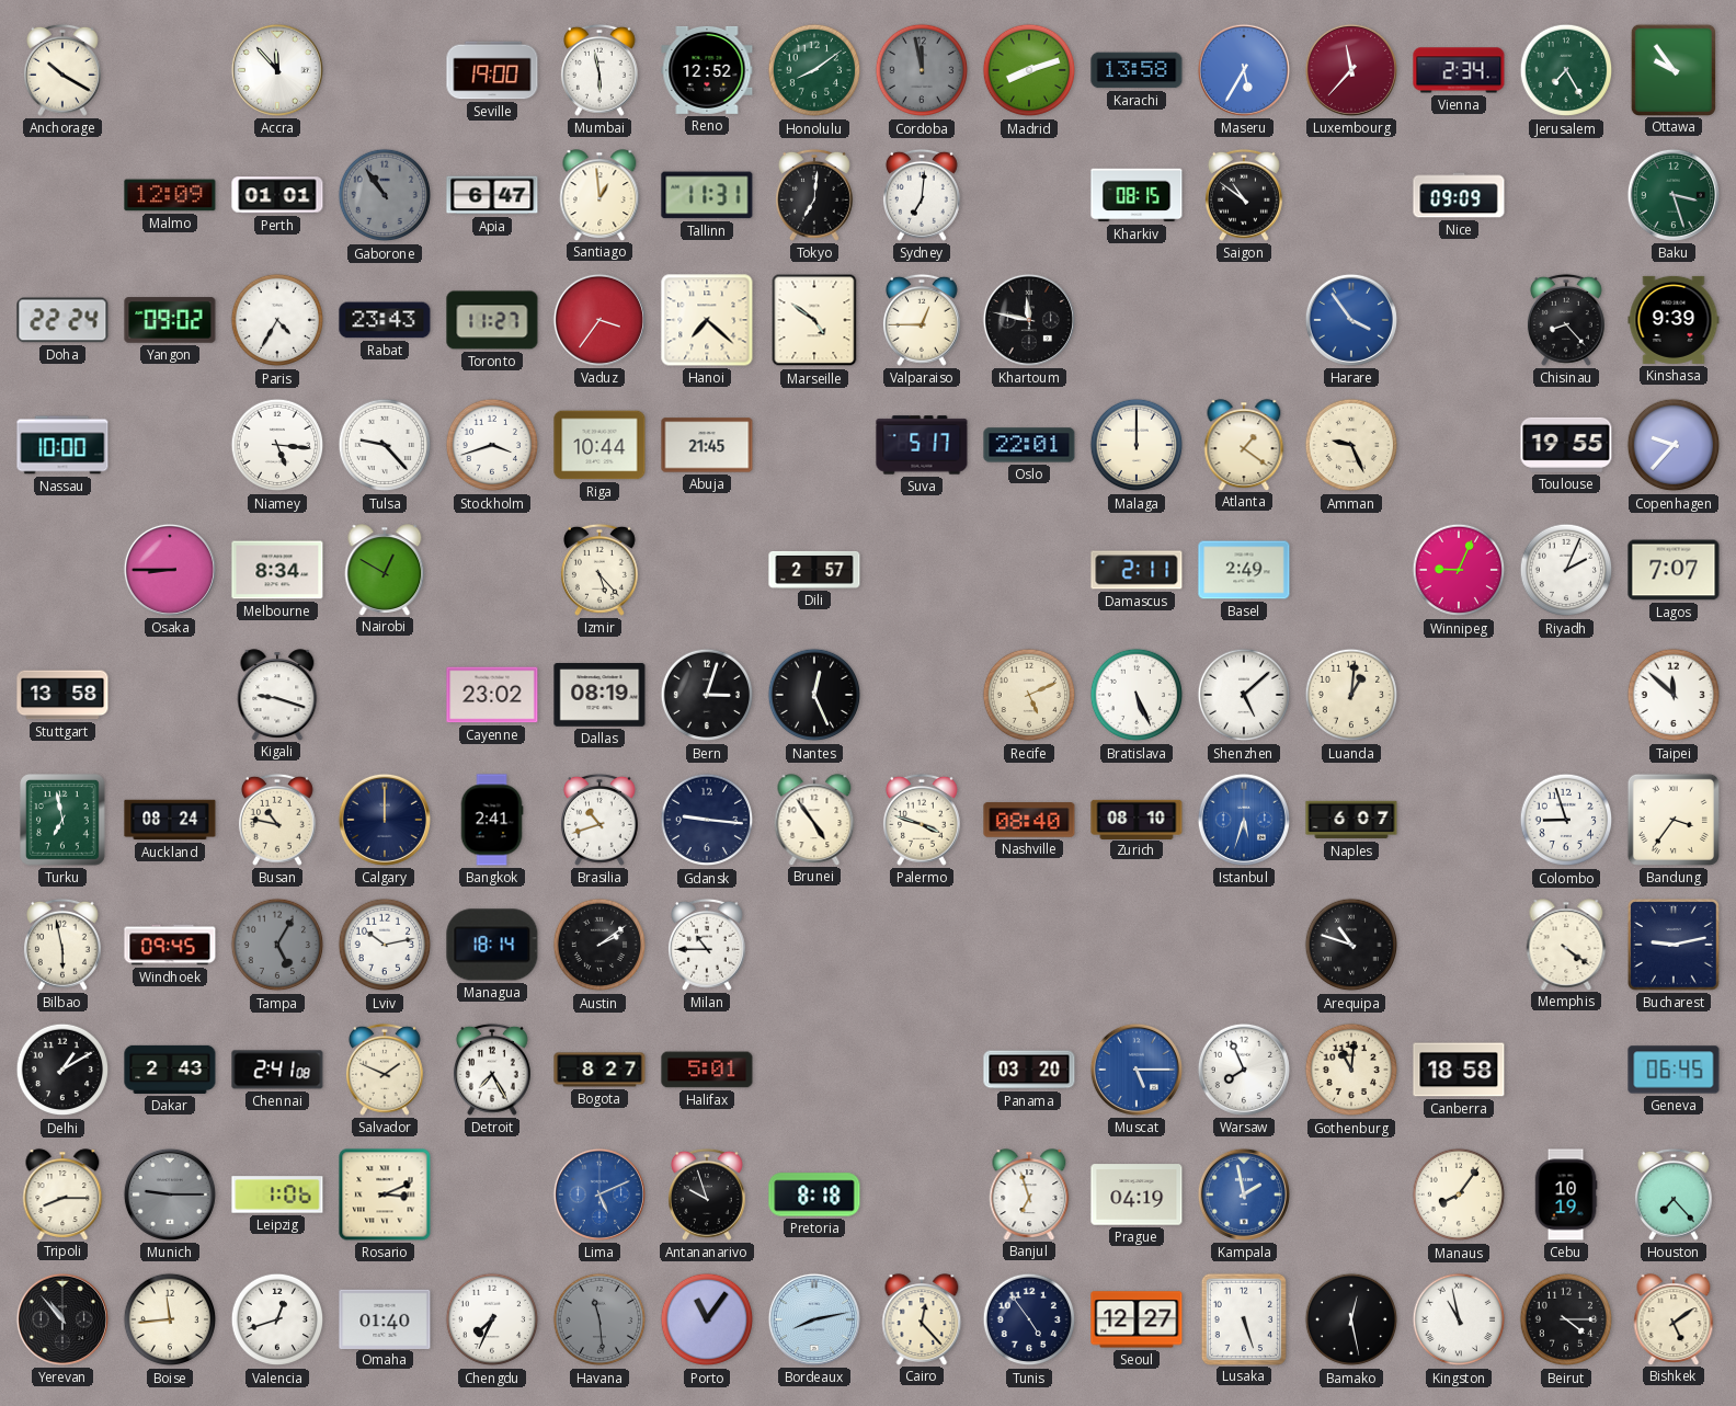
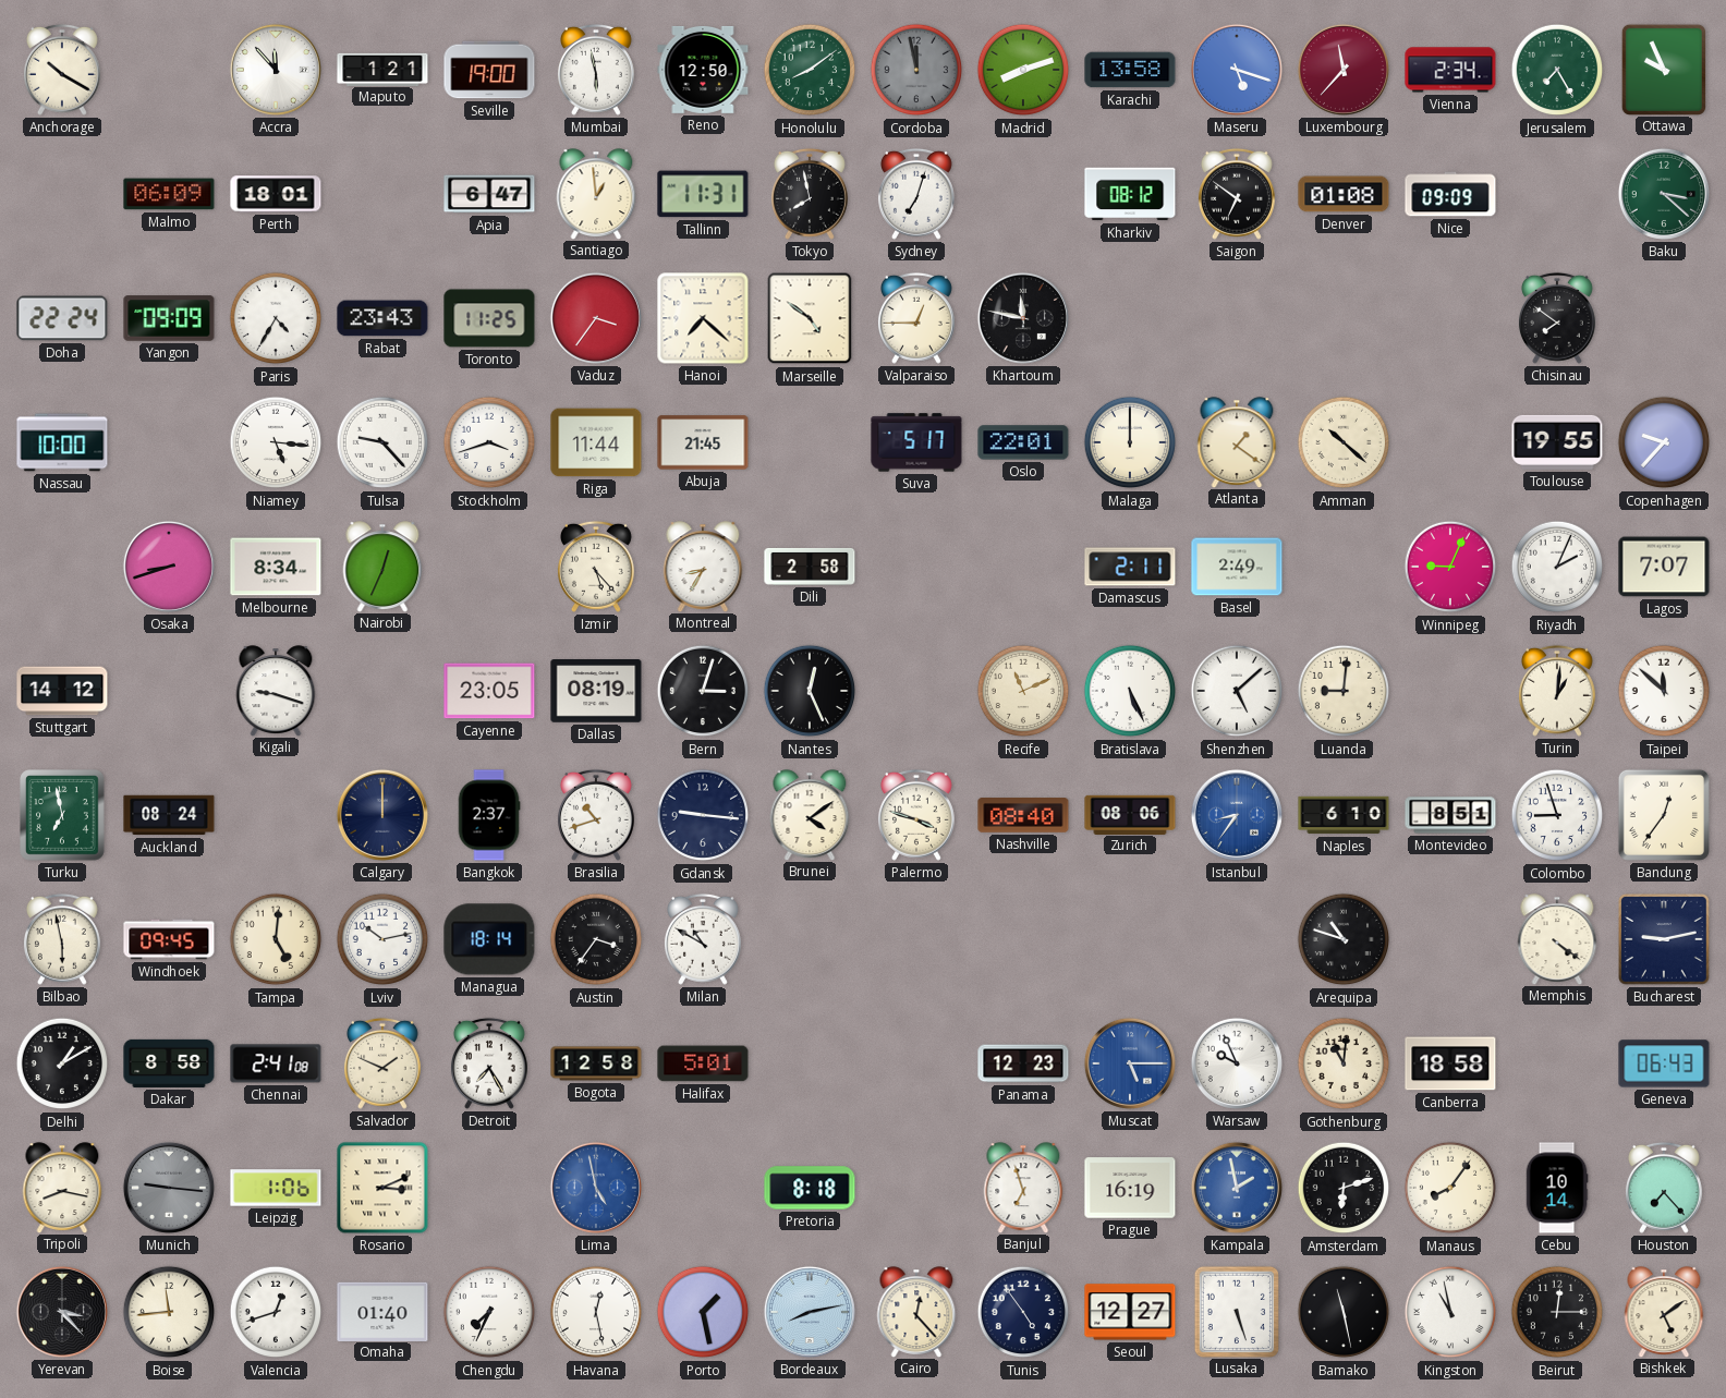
Maputo: none -> 1:21
Reno: 12:52 -> 12:50
Maseru: 5:35 -> 5:18
Ottawa: 9:54 -> 9:56
Malmo: 12:09 -> 06:09
Perth: 01:01 -> 18:01
Gaborone: 10:54 -> none
Tokyo: 7:01 -> 7:58
Sydney: 7:01 -> 7:03
Kharkiv: 08:15 -> 08:12
Saigon: 10:51 -> 6:51
Denver: none -> 01:08
Baku: 3:27 -> 3:22
Yangon: 09:02 -> 09:09
Toronto: 11:27 -> 11:25
Harare: 3:54 -> none
Chisinau: 8:23 -> 7:51
Kinshasa: 9:39 -> none
Riga: 10:44 -> 11:44
Amman: 9:26 -> 10:22
Osaka: 8:45 -> 8:42
Nairobi: 12:50 -> 12:34
Montreal: none -> 8:35
Dili: 2:57 -> 2:58
Stuttgart: 13:58 -> 14:12
Cayenne: 23:02 -> 23:05
Recife: 5:11 -> 11:11
Luanda: 1:01 -> 9:01
Turin: none -> 1:01
Busan: 10:47 -> none
Bangkok: 2:41 -> 2:37
Brunei: 4:54 -> 4:09
Zurich: 08:10 -> 08:06
Istanbul: 5:33 -> 8:36
Naples: 6:07 -> 6:10
Montevideo: none -> 8:51
Bandung: 3:36 -> 12:36
Tampa: 5:05 -> 5:01
Tampa dial: grey -> cream
Austin: 2:09 -> 3:36
Milan: 10:45 -> 10:50
Dakar: 2:43 -> 8:58
Bogota: 8:27 -> 12:58
Panama: 03:20 -> 12:23
Warsaw: 7:56 -> 9:56
Geneva: 06:45 -> 06:43
Tripoli: 8:15 -> 8:17
Munich: 9:15 -> 9:16
Lima: 5:11 -> 4:58
Antananarivo: 9:57 -> none
Prague: 04:19 -> 16:19
Amsterdam: none -> 6:12
Cebu: 10:19 -> 10:14
Yerevan: 10:53 -> 3:23
Havana: 11:29 -> 12:28
Havana dial: grey -> white
Porto: 11:06 -> 1:28
Bamako: 12:28 -> 11:28
Beirut: 4:15 -> 12:15
